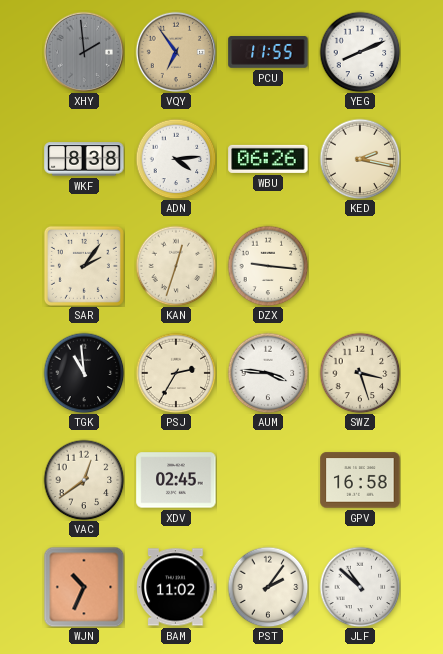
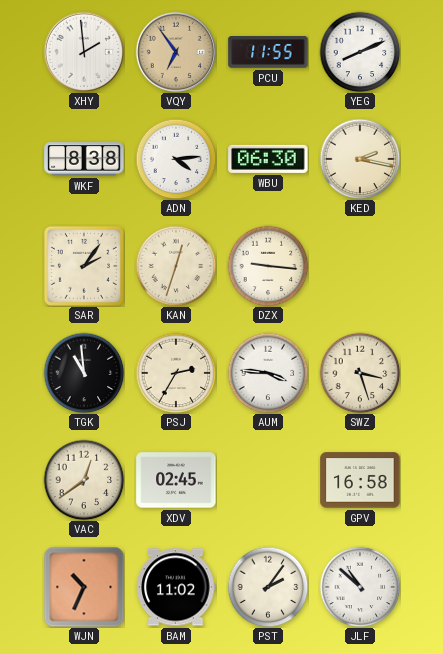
XHY dial: grey -> white
WBU: 06:26 -> 06:30
